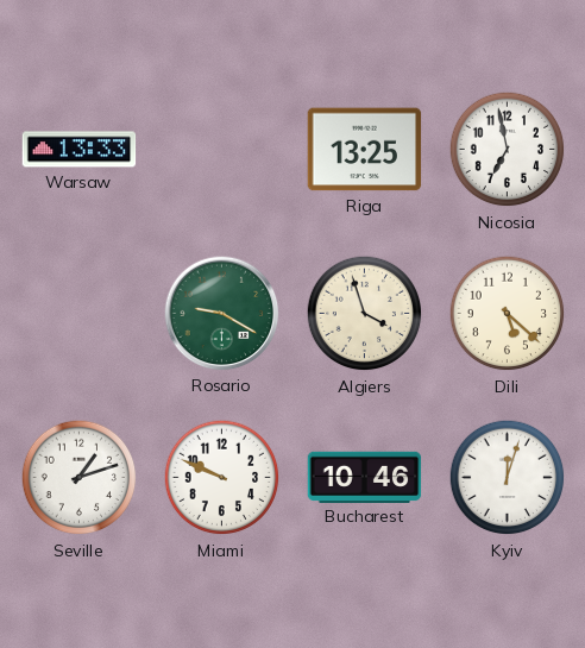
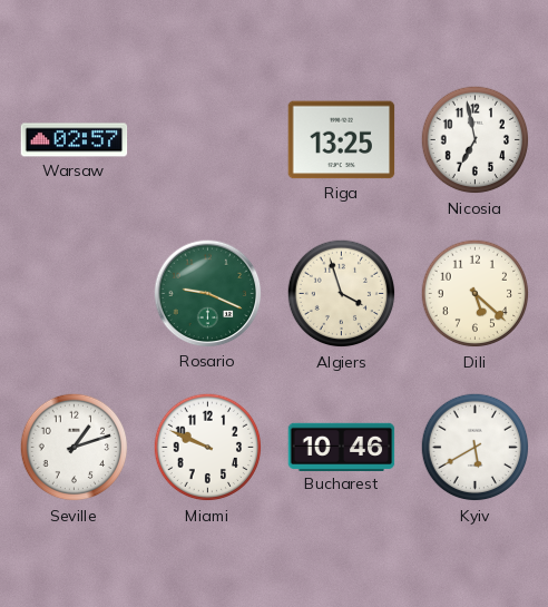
Warsaw: 13:33 -> 02:57
Rosario: 9:20 -> 9:19
Kyiv: 12:03 -> 5:40
